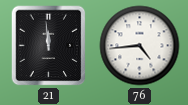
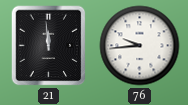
76: 4:44 -> 9:44
